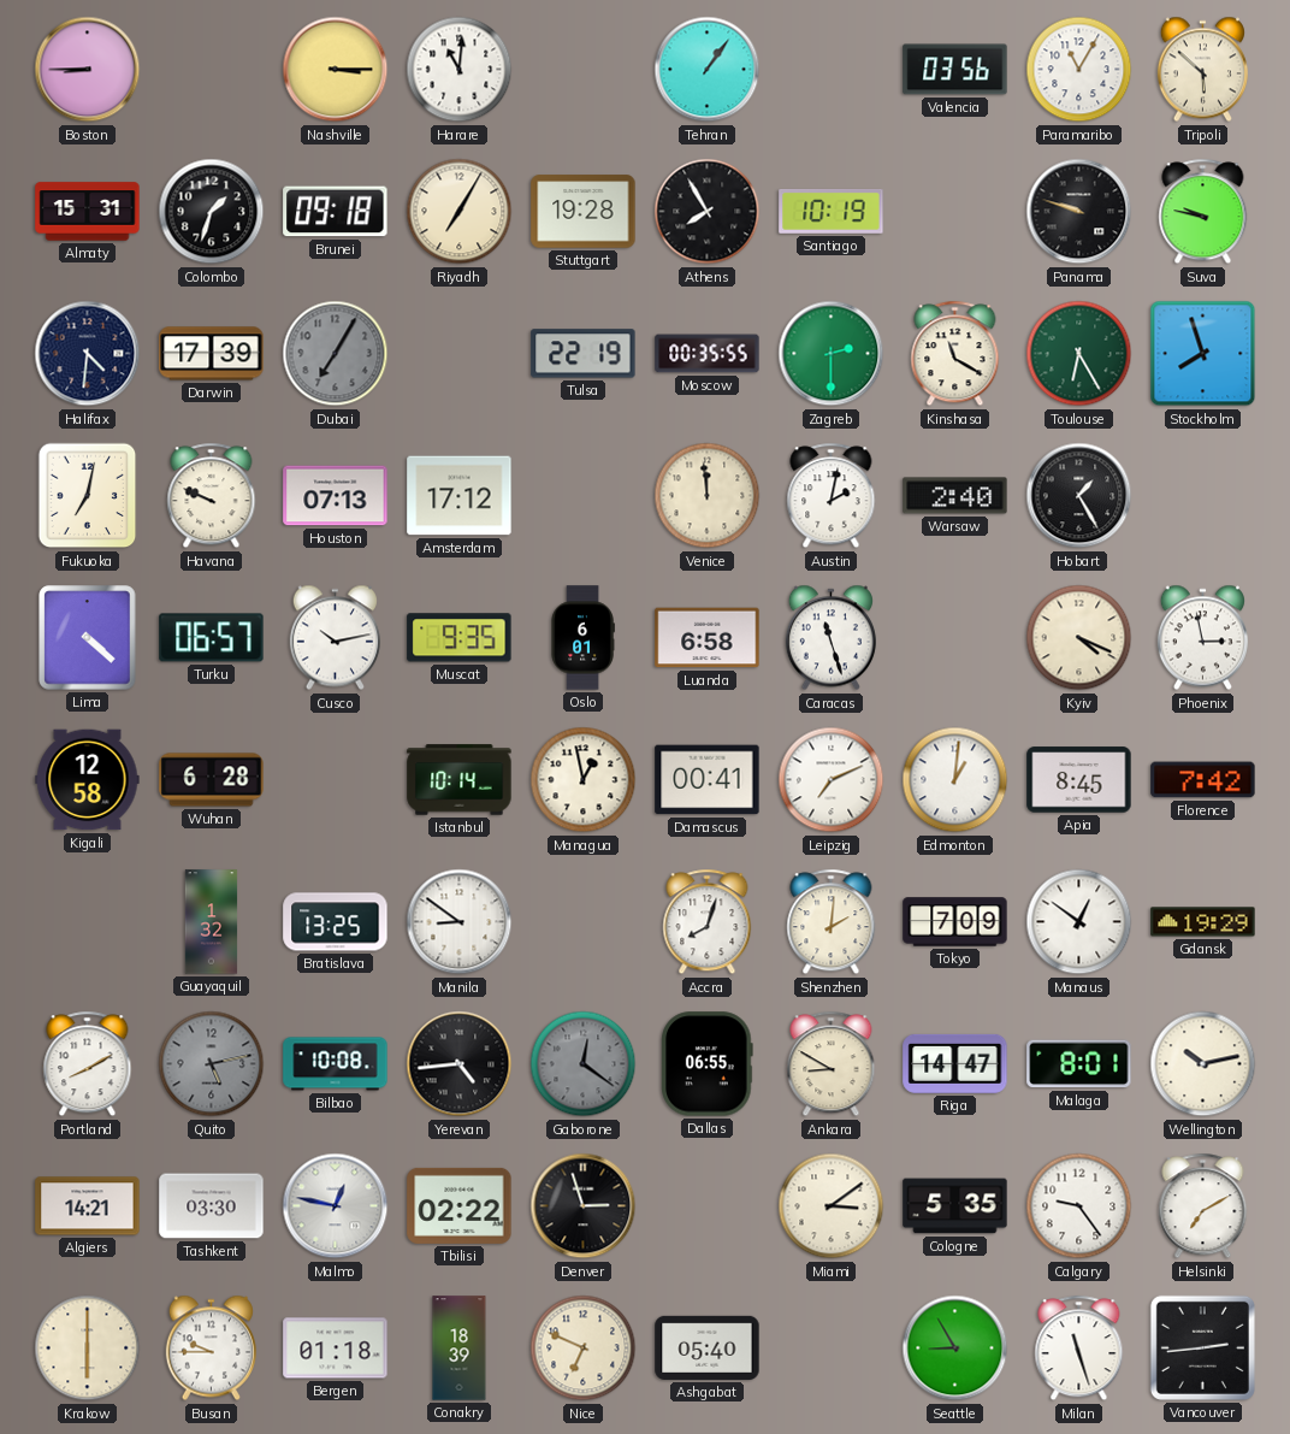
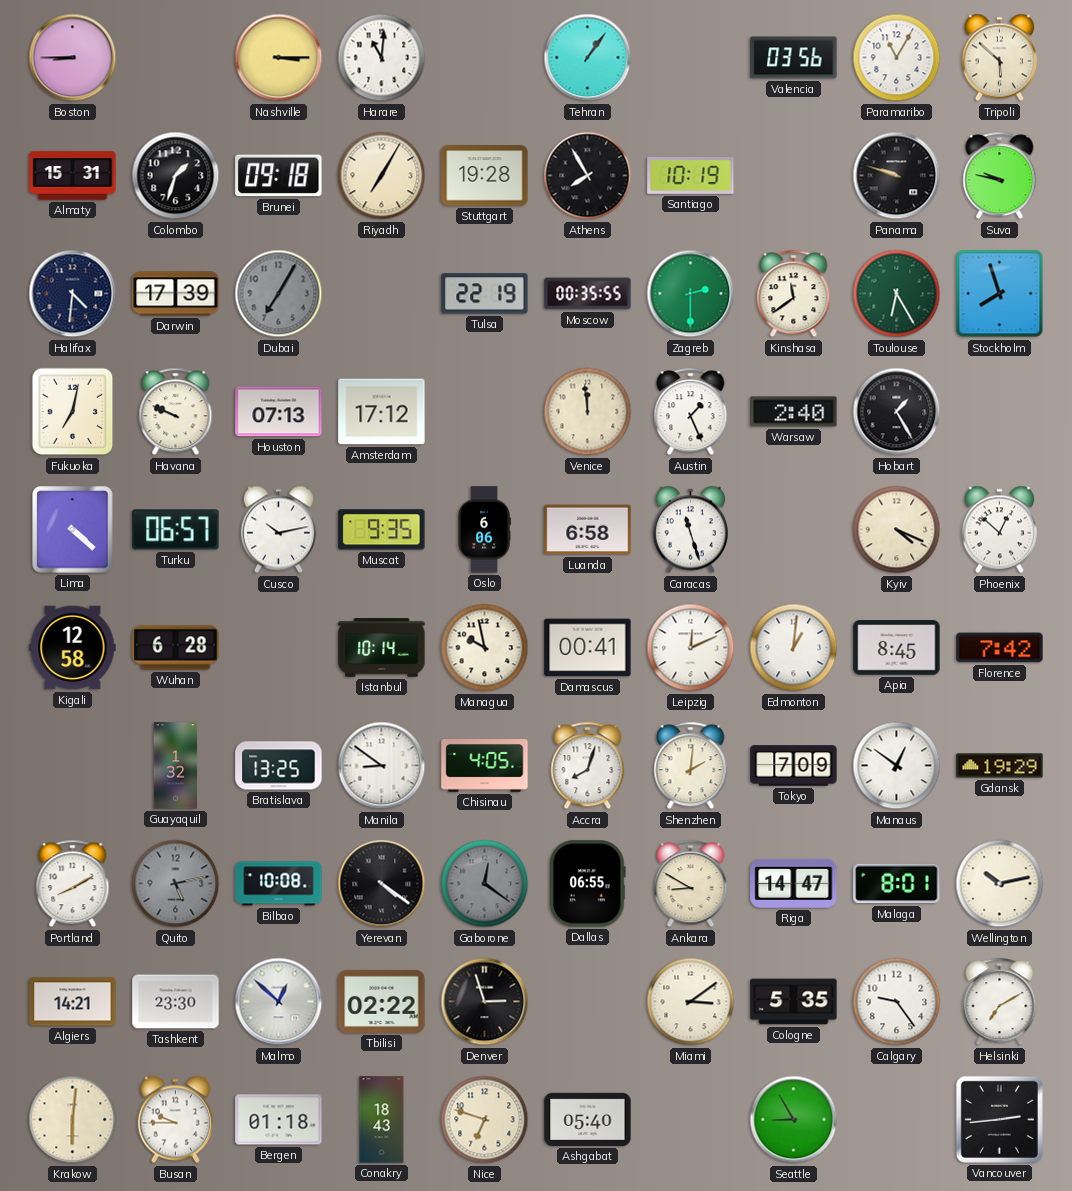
Kinshasa: 11:20 -> 11:39
Austin: 2:02 -> 1:26
Oslo: 6:01 -> 6:06
Phoenix: 2:58 -> 12:52
Managua: 12:58 -> 9:58
Leipzig: 7:11 -> 12:11
Chisinau: none -> 4:05
Yerevan: 4:44 -> 4:21
Tashkent: 03:30 -> 23:30
Malmo: 12:47 -> 12:52
Krakow: 6:00 -> 6:01
Conakry: 18:39 -> 18:43
Nice: 6:49 -> 6:48
Milan: 11:27 -> none
